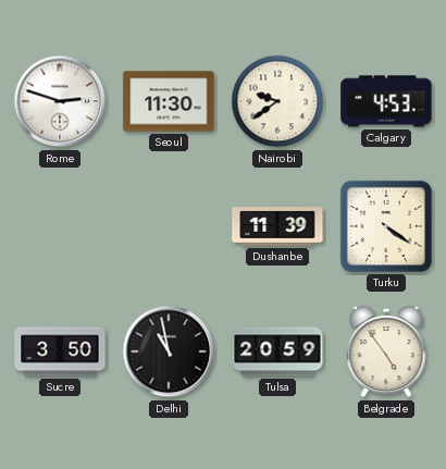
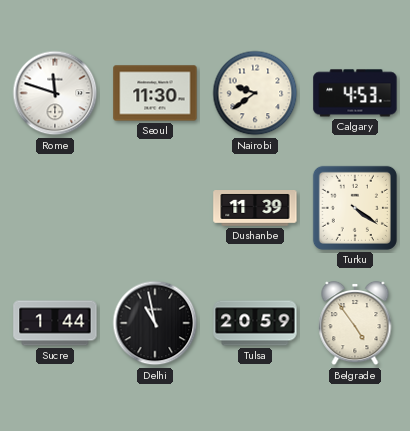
Rome: 2:48 -> 11:48
Sucre: 3:50 -> 1:44
